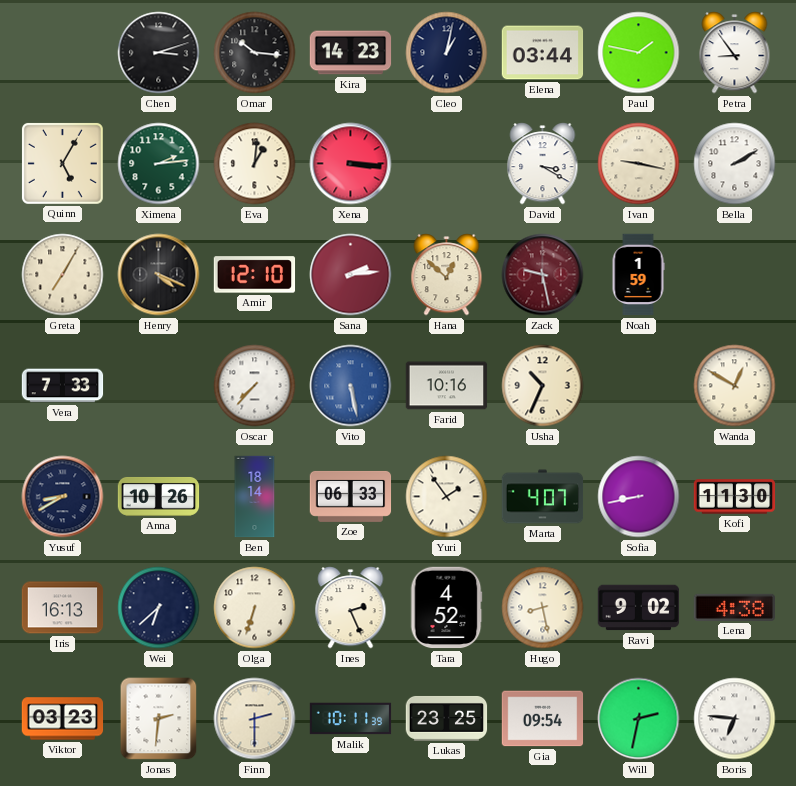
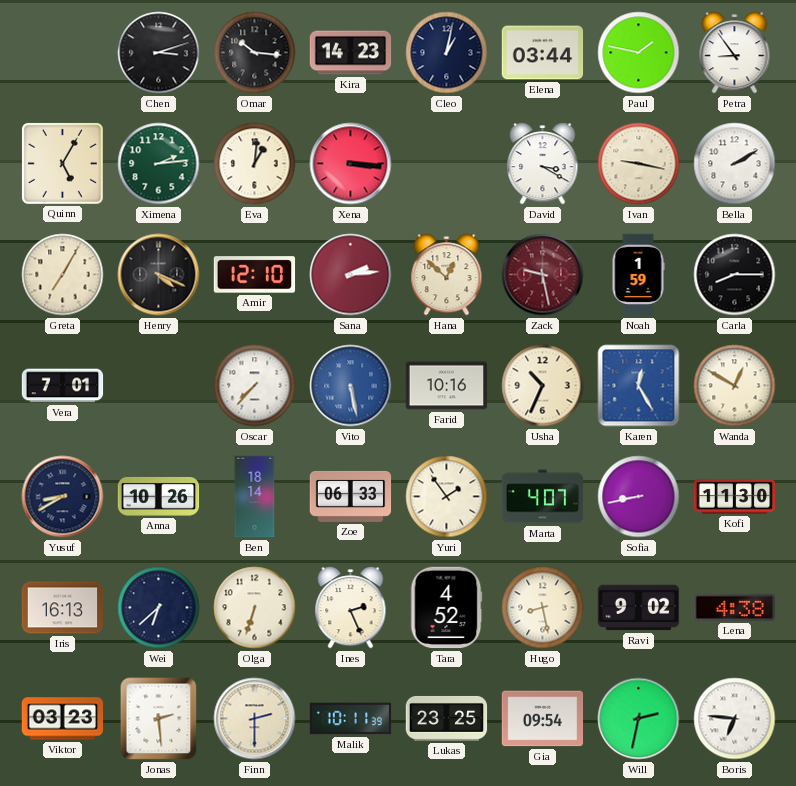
Carla: none -> 8:15
Vera: 7:33 -> 7:01
Karen: none -> 12:25
Jonas: 2:31 -> 2:29
